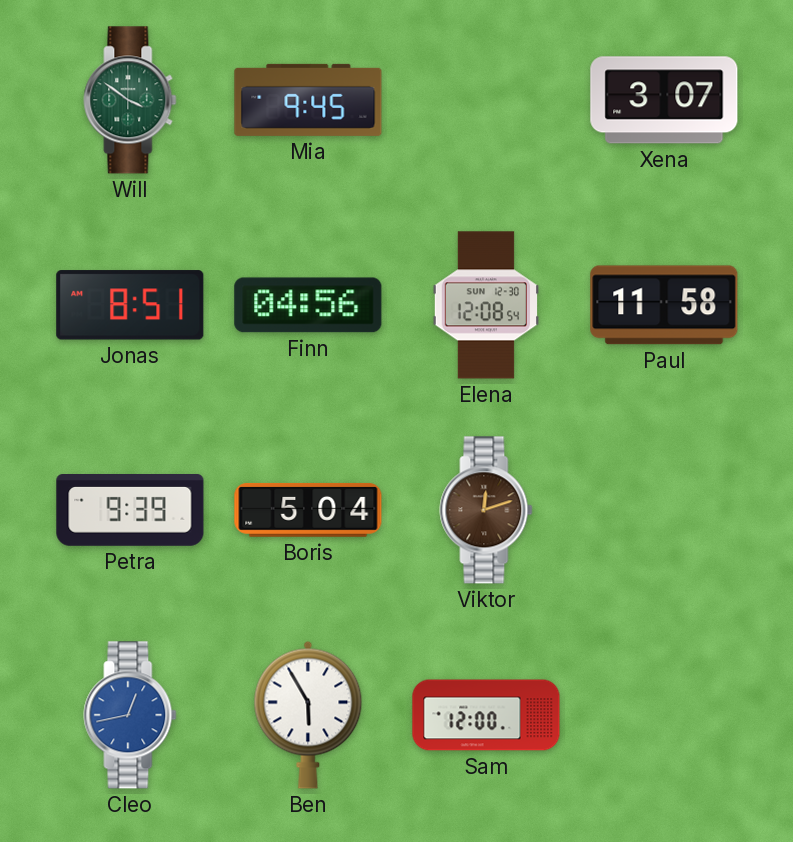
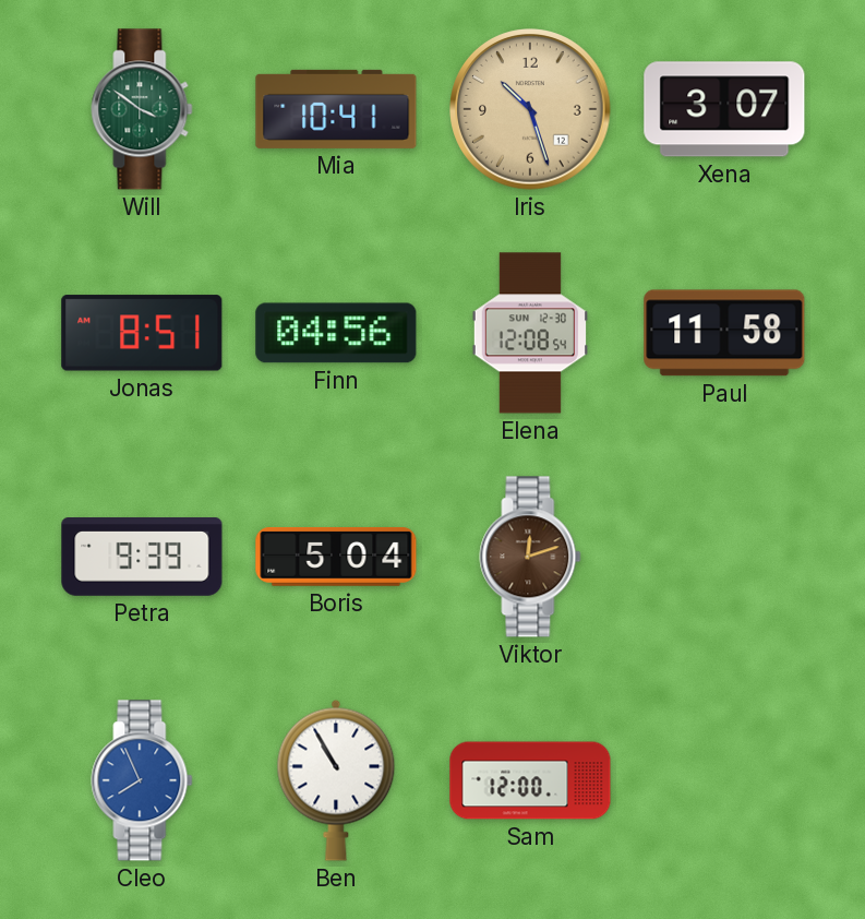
Mia: 9:45 -> 10:41
Iris: none -> 10:27
Cleo: 12:43 -> 7:56
Ben: 5:55 -> 10:55
